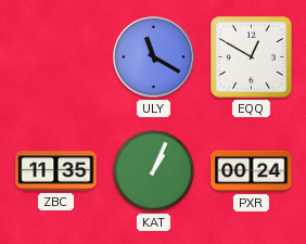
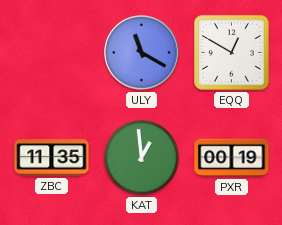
KAT: 1:04 -> 12:59
PXR: 00:24 -> 00:19
